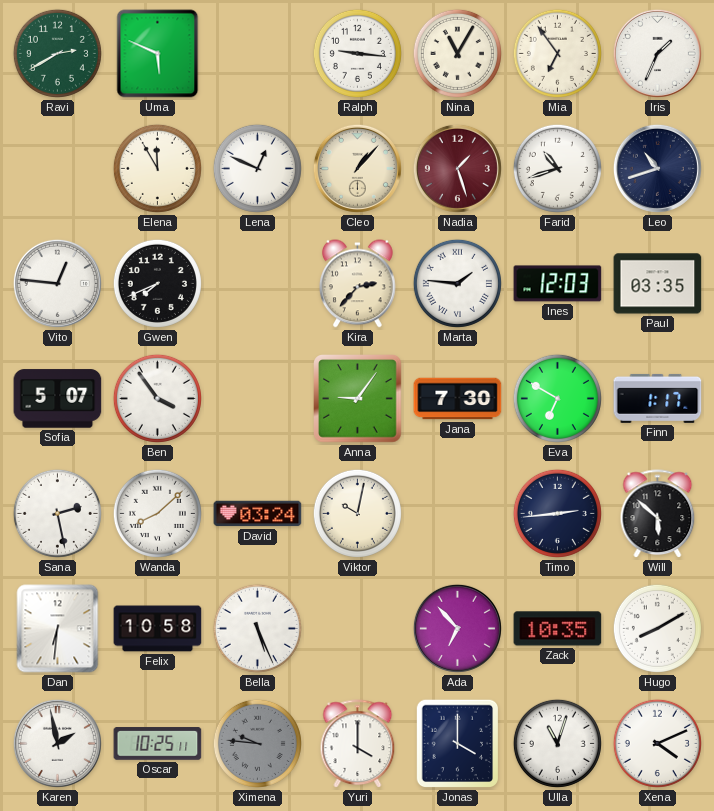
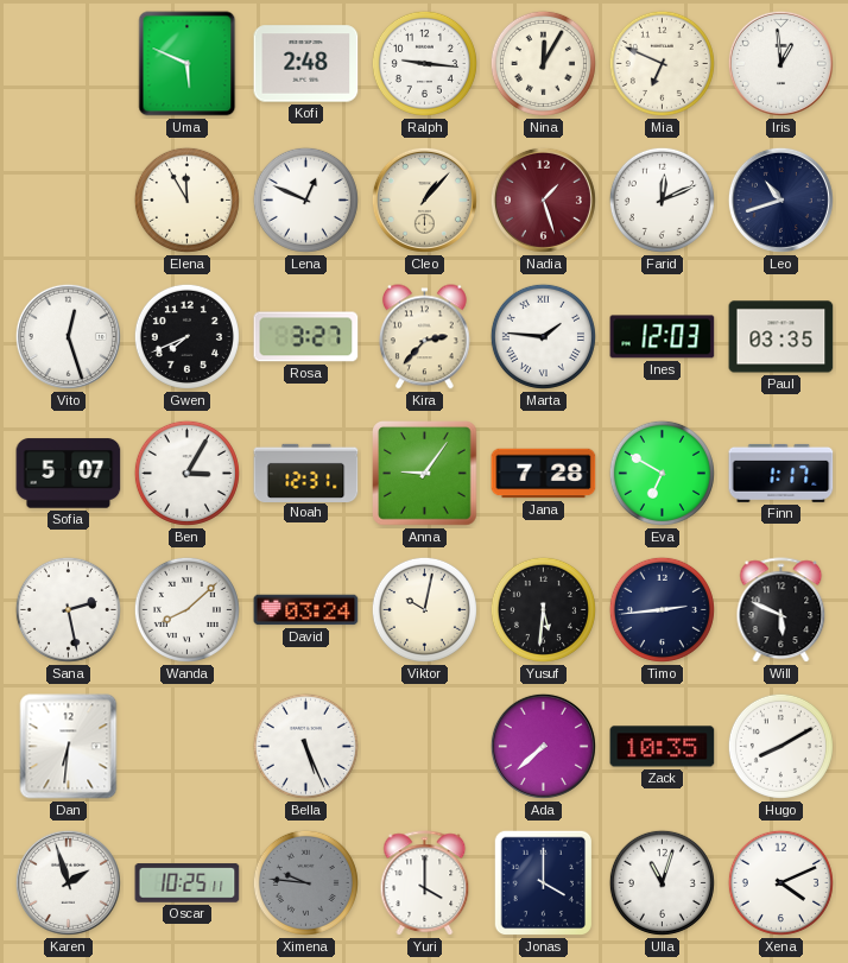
Ravi: 2:40 -> none
Kofi: none -> 2:48
Nina: 11:05 -> 12:05
Mia: 6:54 -> 6:49
Iris: 1:34 -> 12:59
Farid: 10:42 -> 12:11
Vito: 12:46 -> 12:27
Rosa: none -> 3:27
Ben: 3:54 -> 3:05
Noah: none -> 12:31
Jana: 7:30 -> 7:28
Yusuf: none -> 5:31
Will: 5:52 -> 5:49
Felix: 10:58 -> none
Ada: 6:53 -> 7:38
Karen: 1:58 -> 1:57
